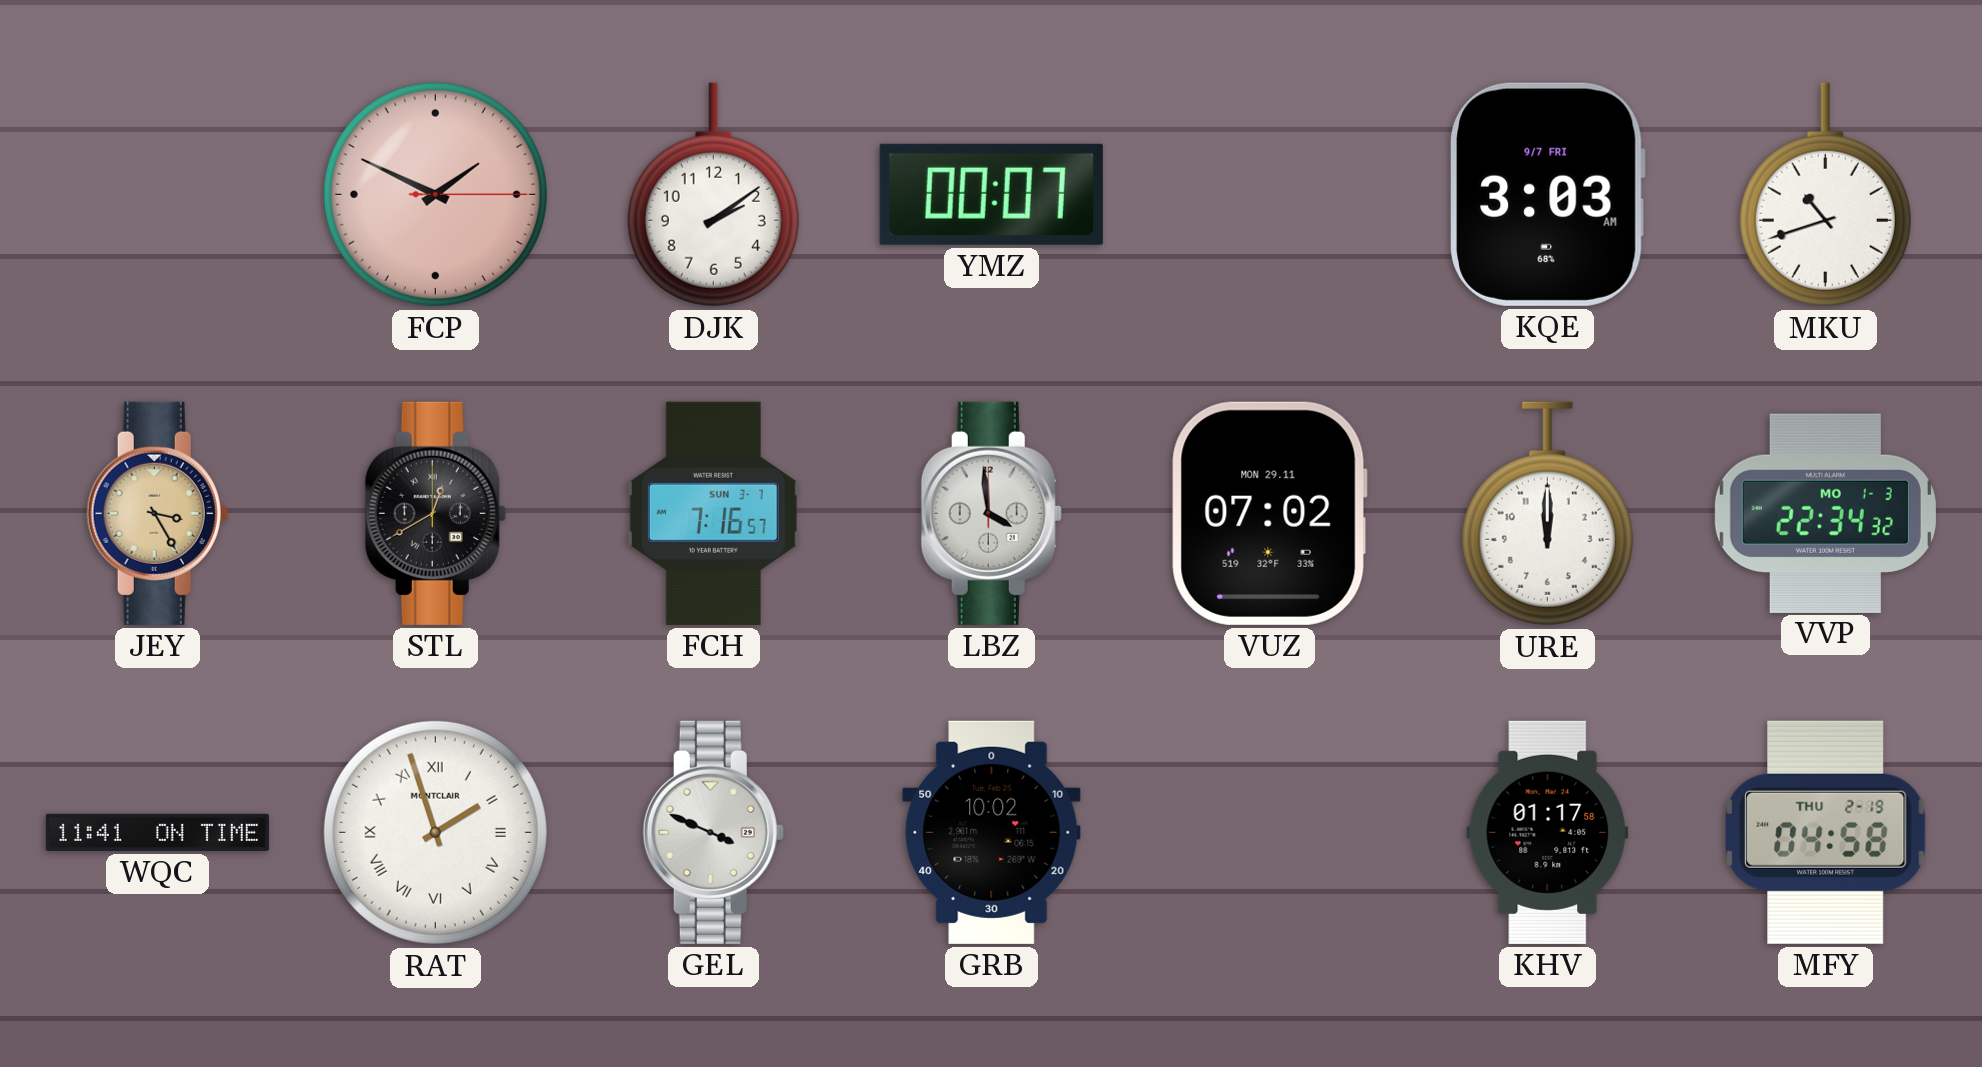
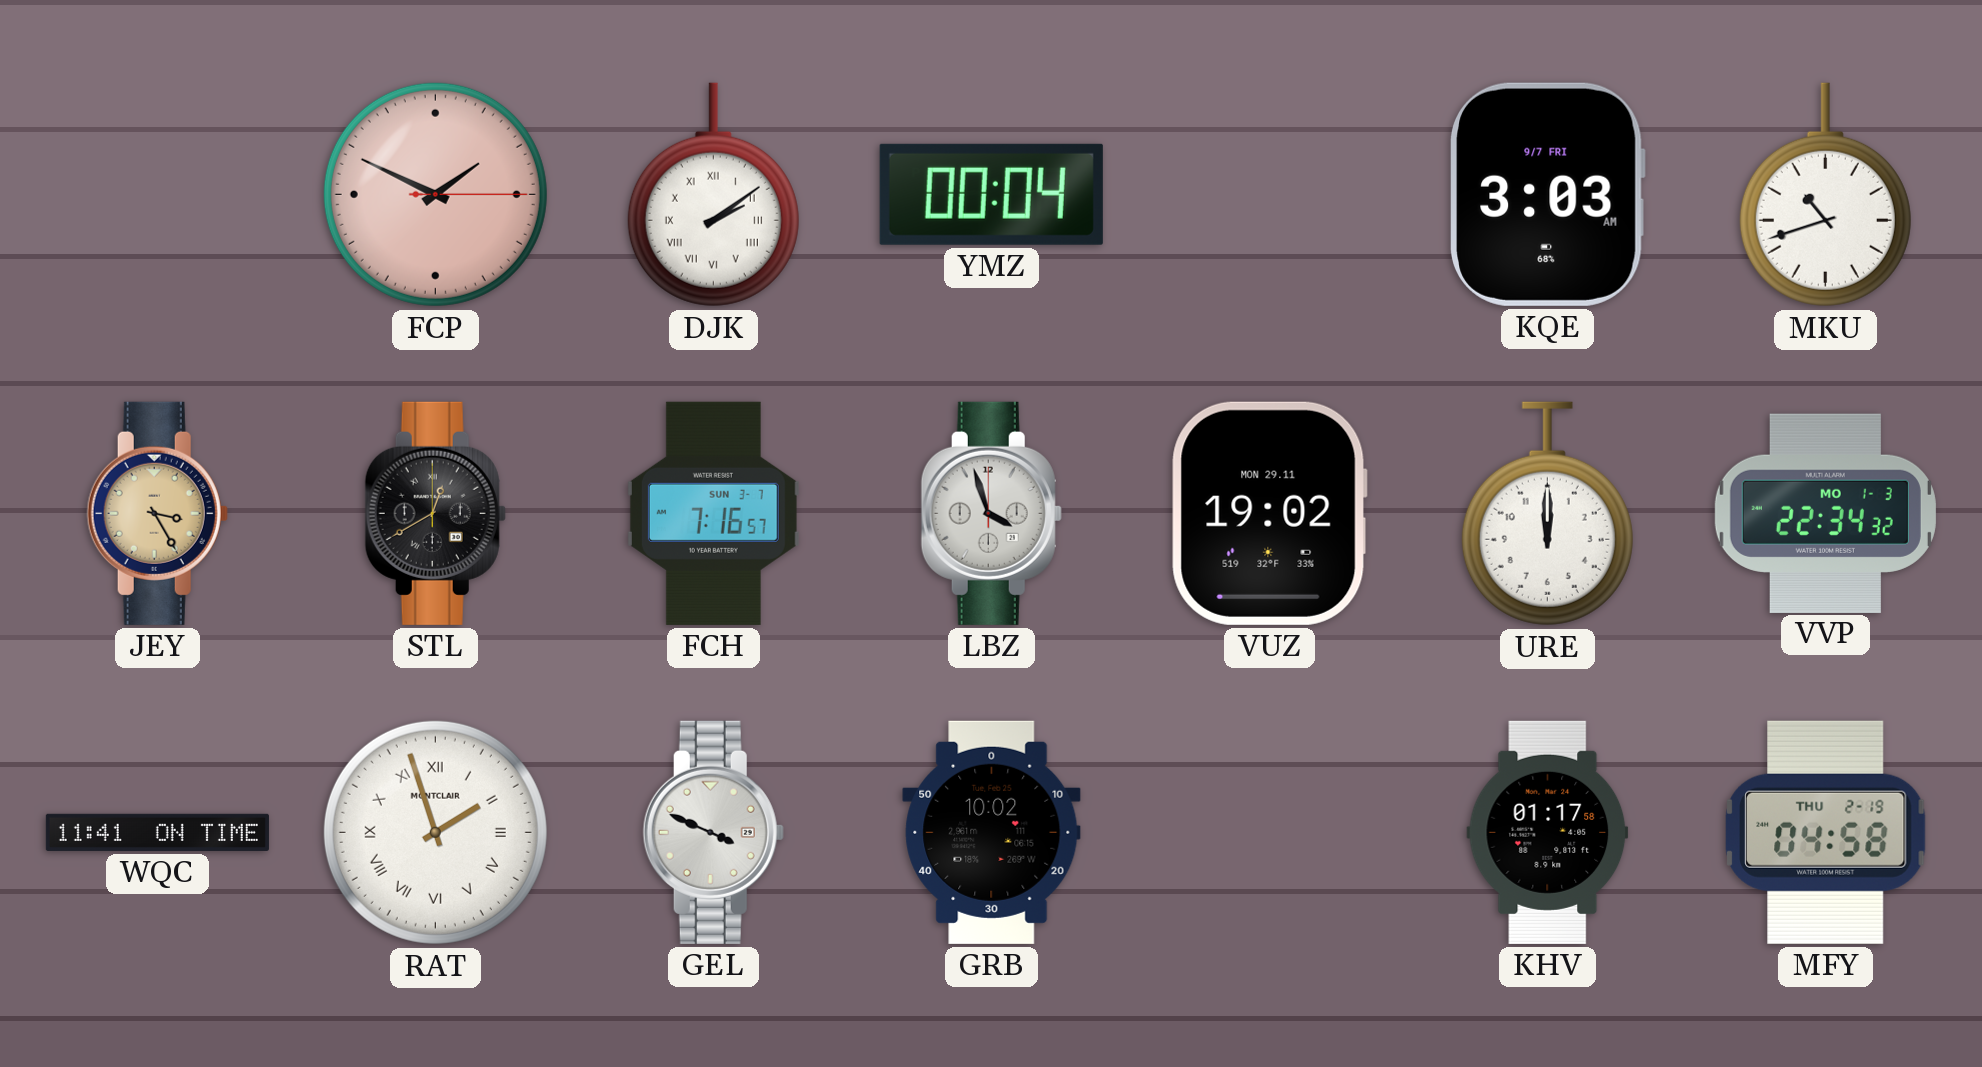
DJK numerals: Arabic -> Roman
YMZ: 00:07 -> 00:04
LBZ: 3:59 -> 3:57
VUZ: 07:02 -> 19:02
